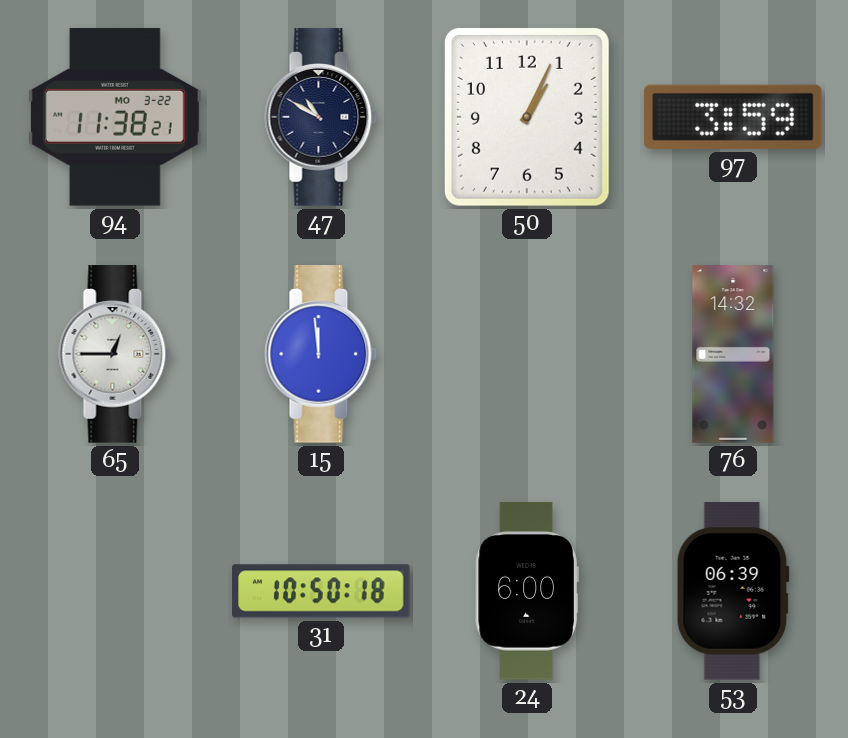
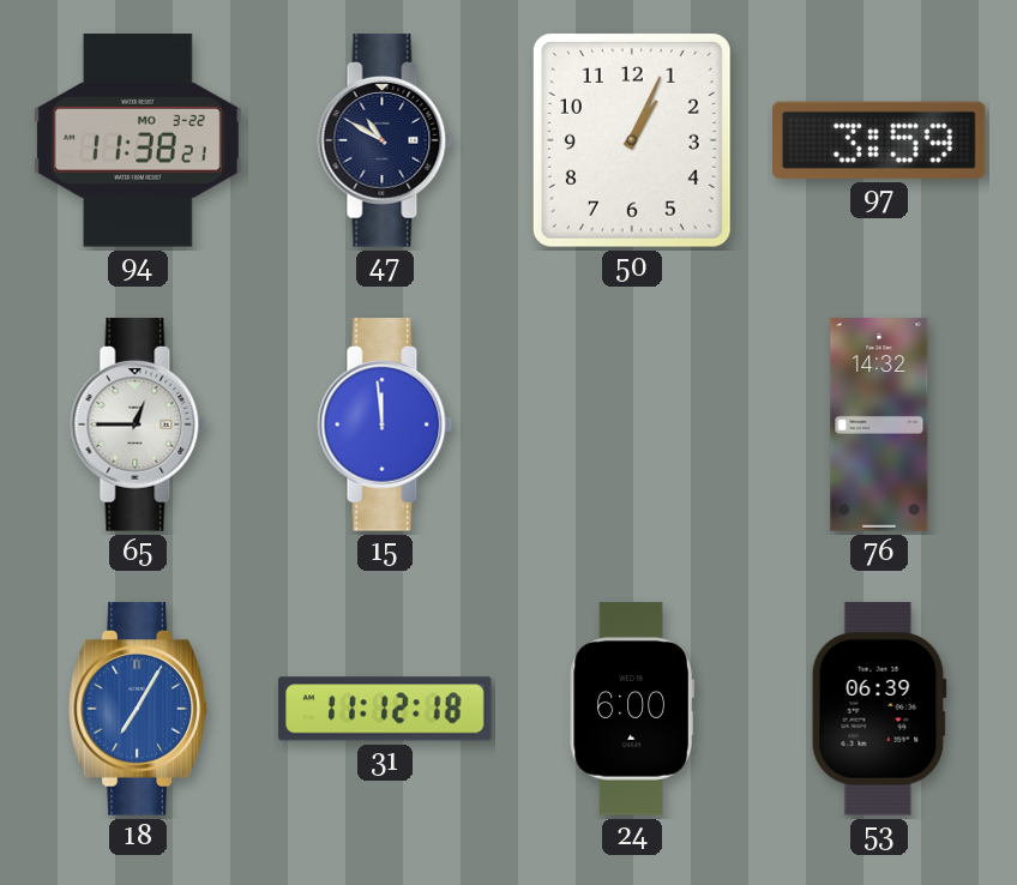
18: none -> 7:05
31: 10:50 -> 11:12
